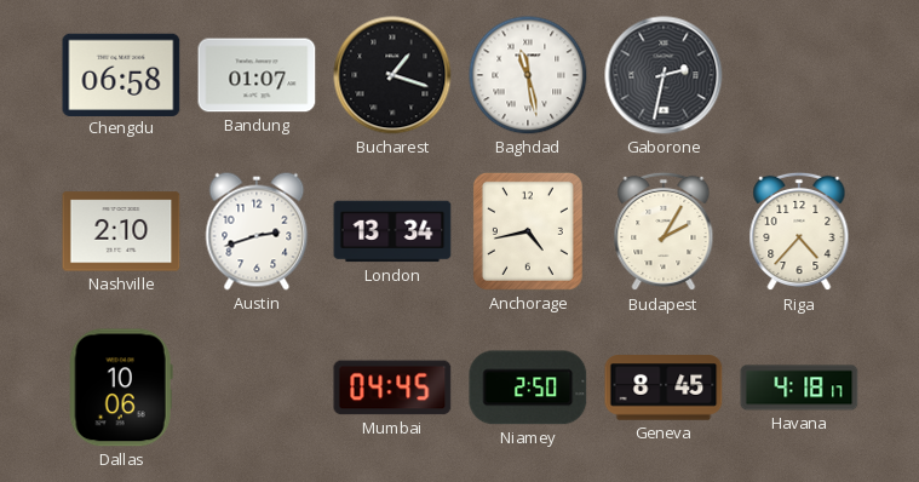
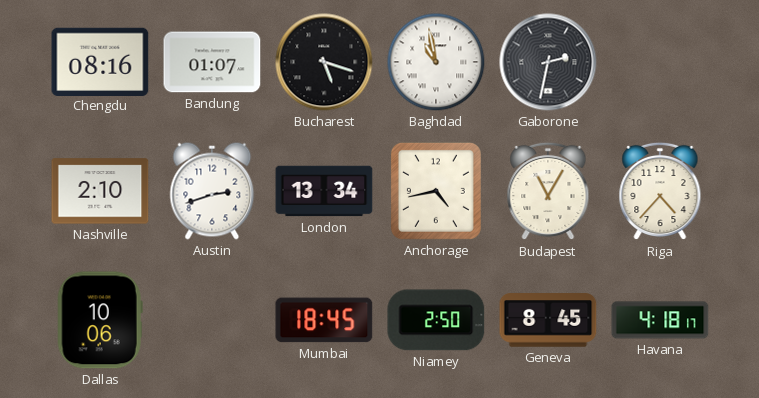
Chengdu: 06:58 -> 08:16
Bucharest: 1:18 -> 5:18
Baghdad: 11:28 -> 10:58
Budapest: 2:05 -> 11:05
Mumbai: 04:45 -> 18:45
